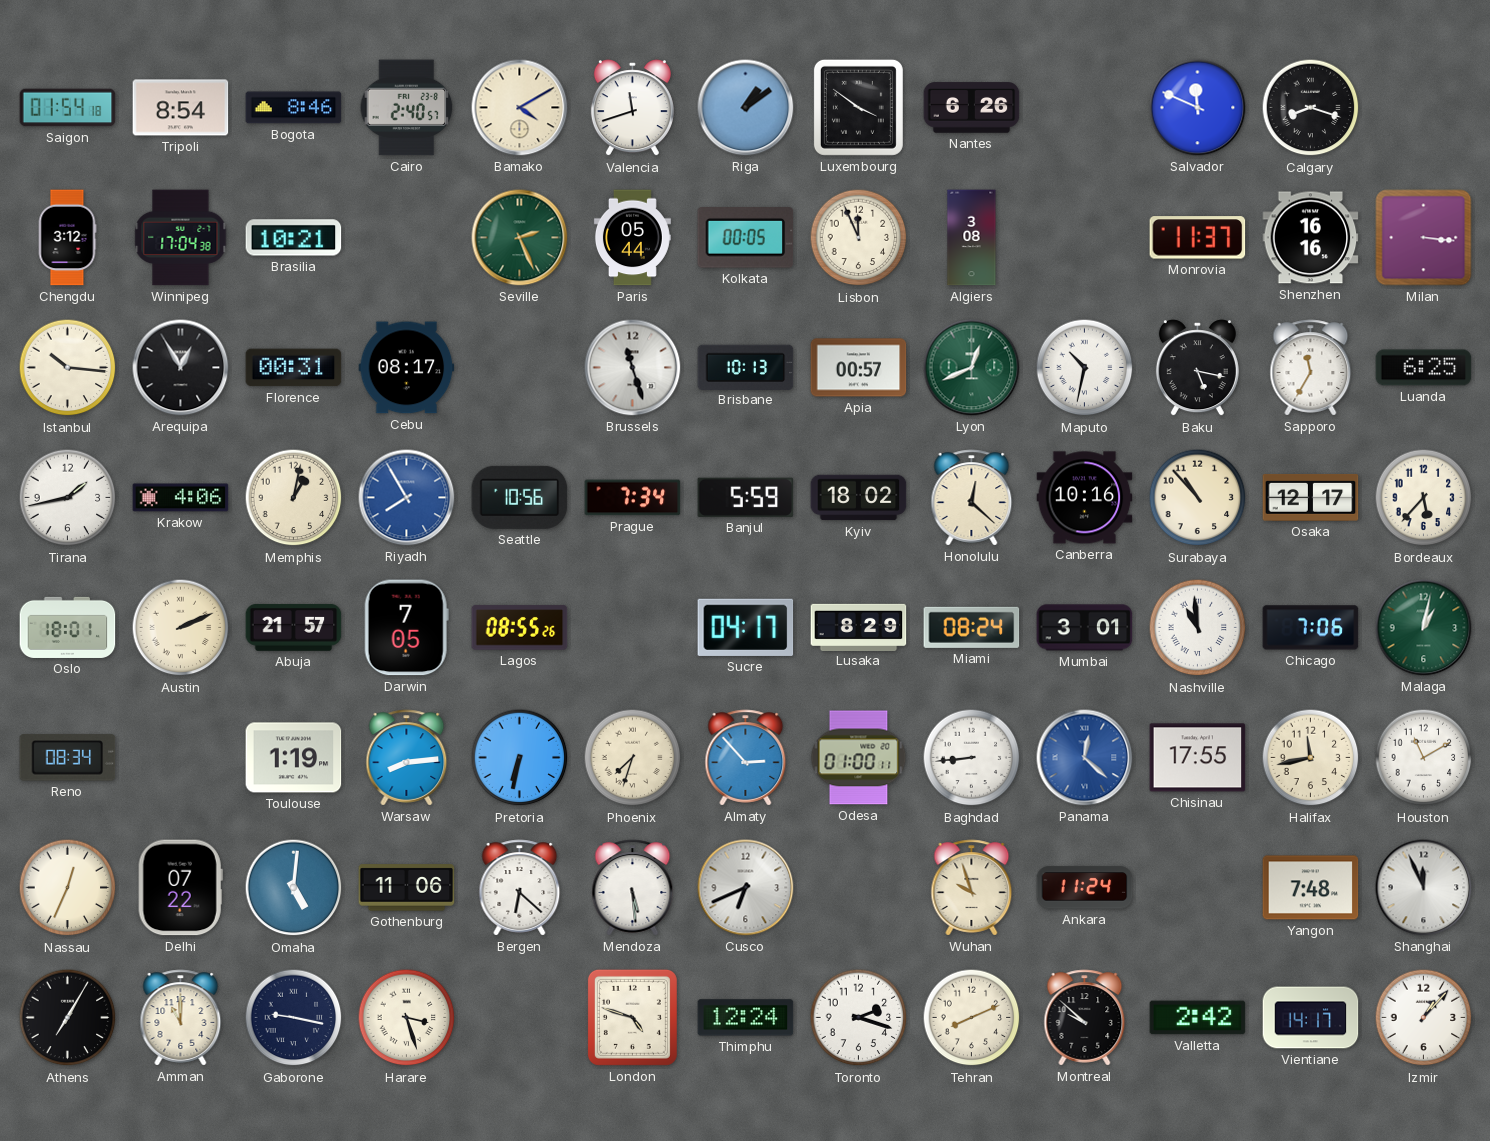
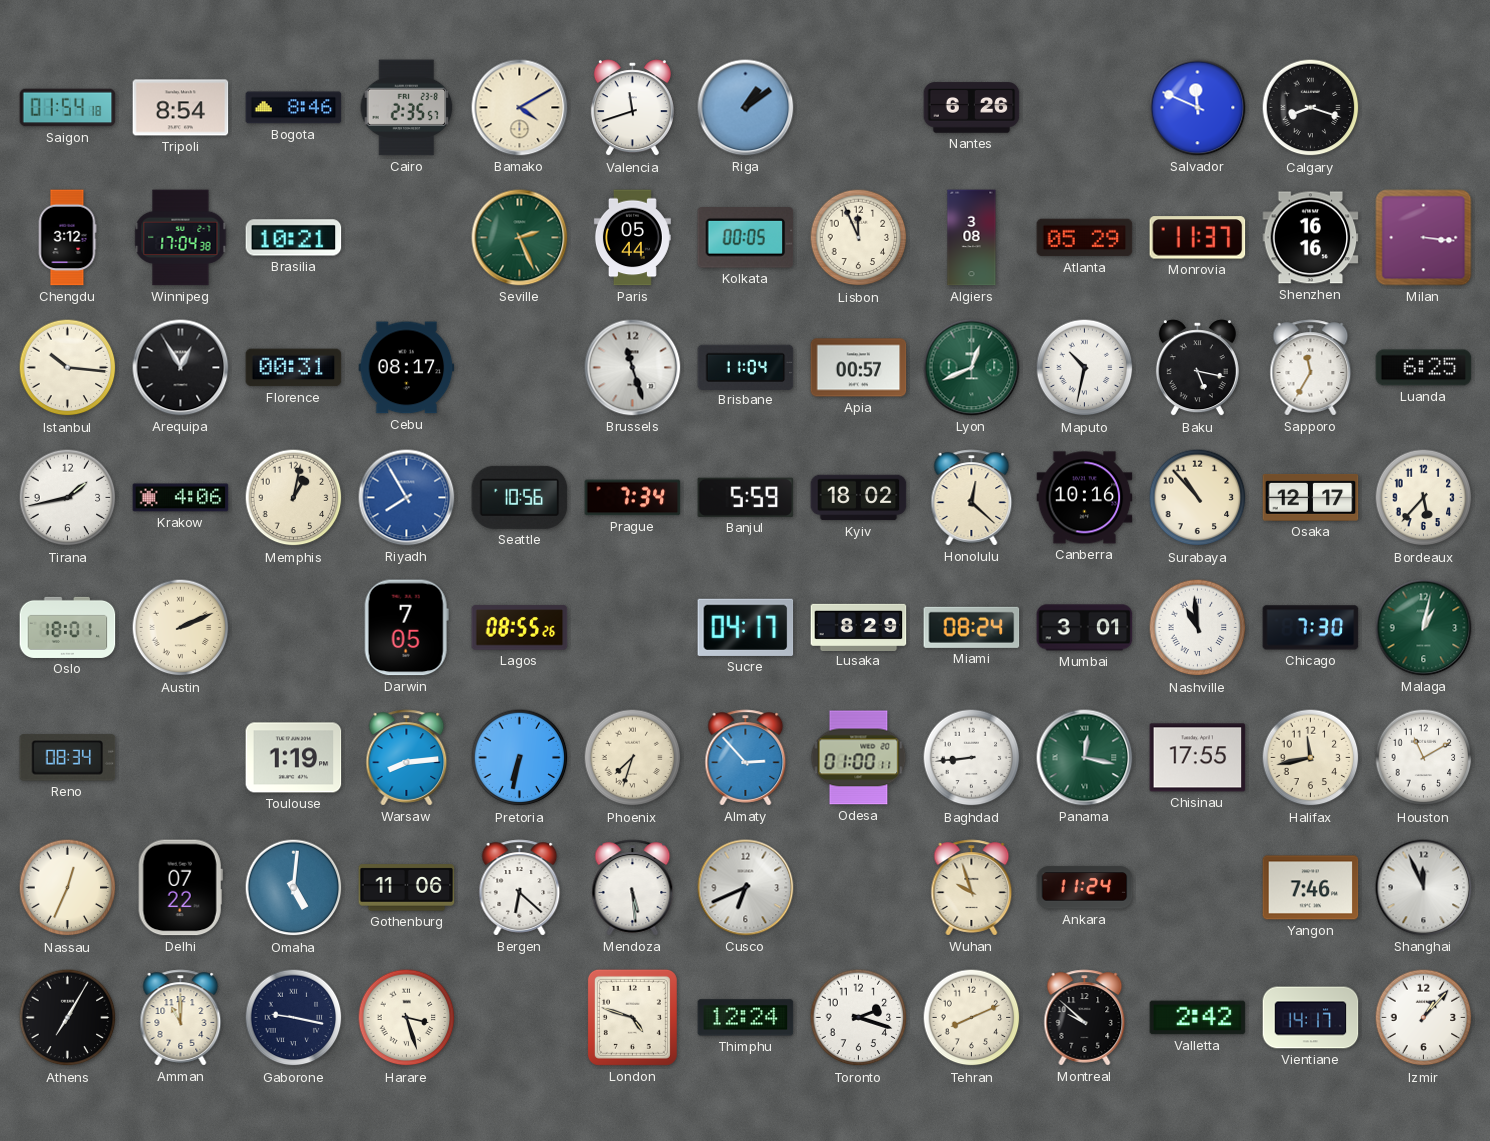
Cairo: 2:40 -> 2:35
Luxembourg: 3:51 -> none
Atlanta: none -> 05:29
Brisbane: 10:13 -> 11:04
Abuja: 21:57 -> none
Chicago: 7:06 -> 7:30
Panama: 12:22 -> 12:17
Panama dial: blue -> green
Yangon: 7:48 -> 7:46
